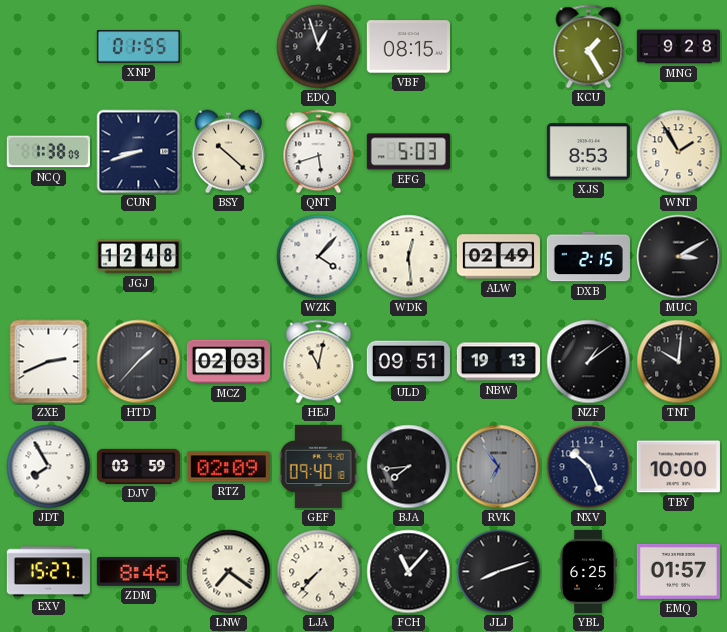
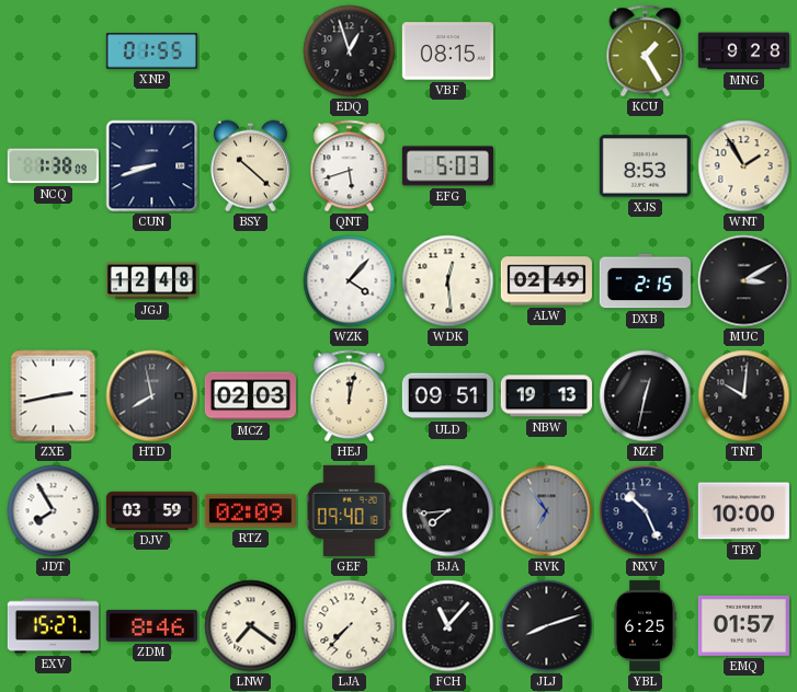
ZXE: 2:41 -> 2:43
HTD: 1:37 -> 7:58
HEJ: 11:02 -> 12:02
NZF: 1:09 -> 12:32
